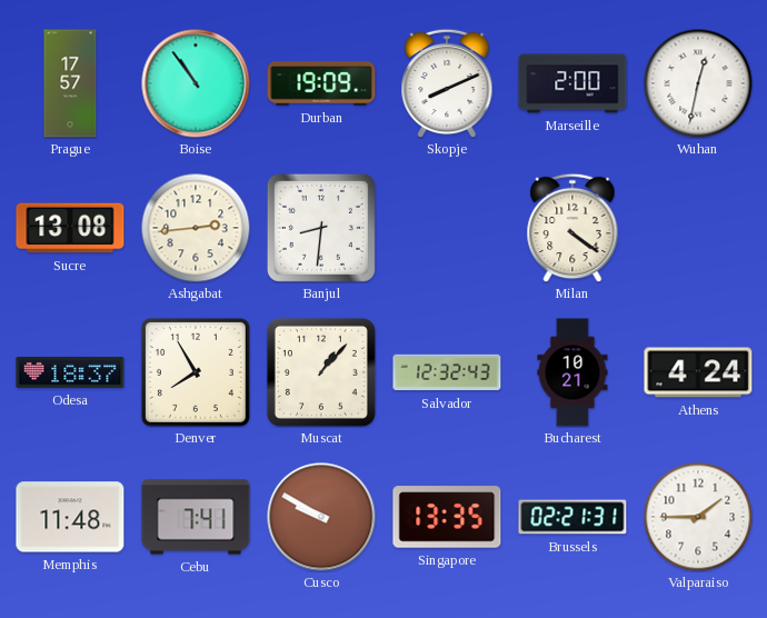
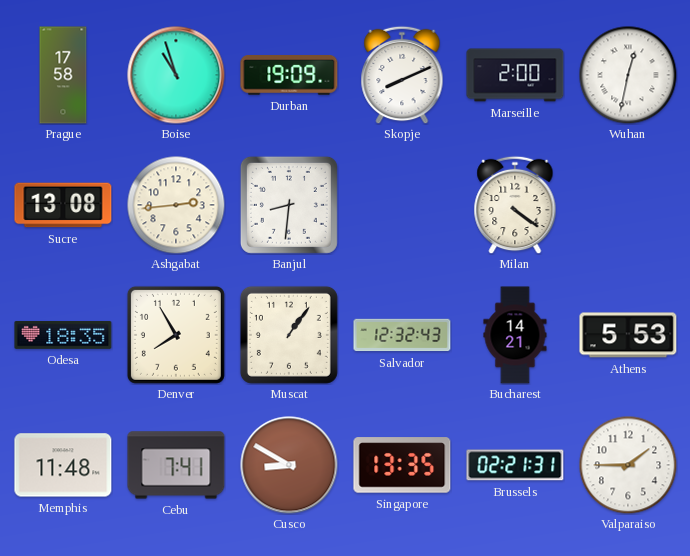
Prague: 17:57 -> 17:58
Boise: 10:54 -> 10:57
Odesa: 18:37 -> 18:35
Muscat: 1:07 -> 1:06
Bucharest: 10:21 -> 14:21
Athens: 4:24 -> 5:53
Cusco: 9:50 -> 8:50
